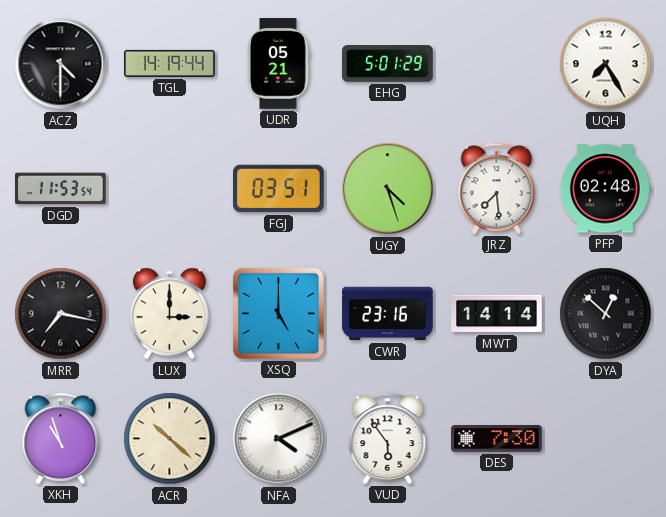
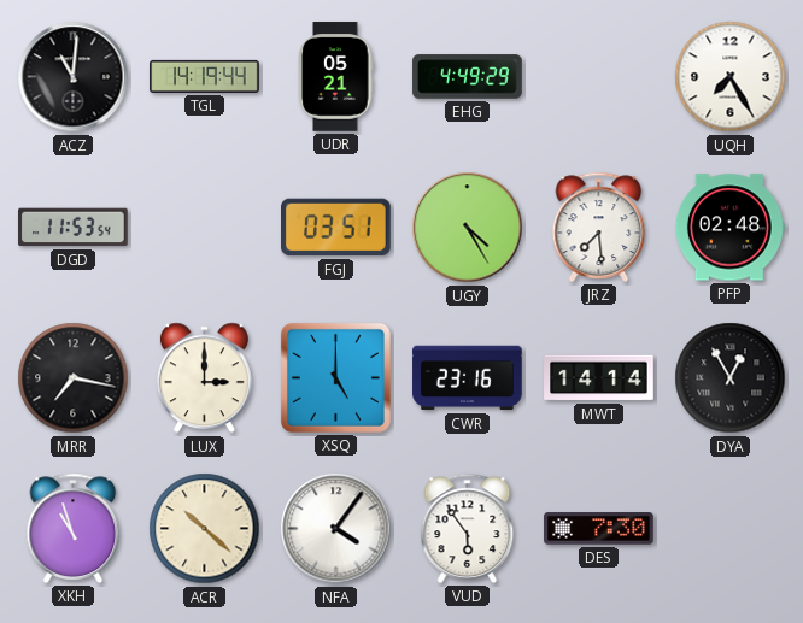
ACZ: 4:30 -> 11:01
EHG: 5:01 -> 4:49
UGY: 4:27 -> 4:25
DYA: 12:52 -> 12:55
NFA: 4:11 -> 4:06
